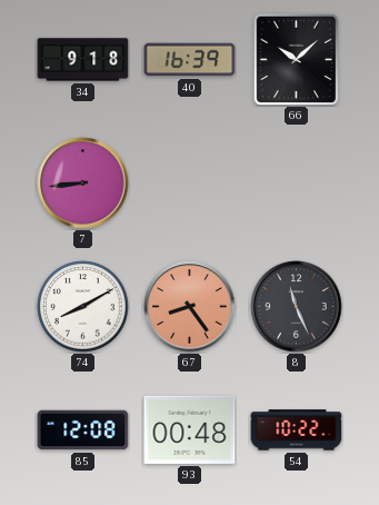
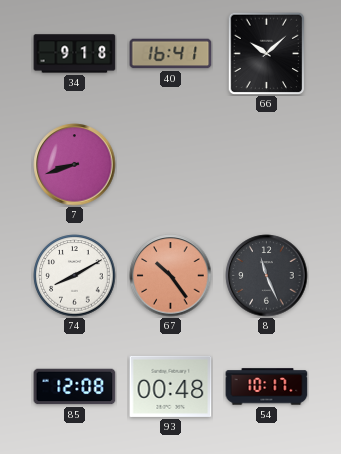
40: 16:39 -> 16:41
7: 8:44 -> 8:42
67: 8:24 -> 10:24
54: 10:22 -> 10:17
